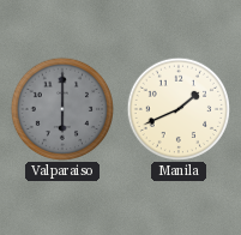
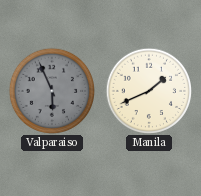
Valparaiso: 6:00 -> 5:56
